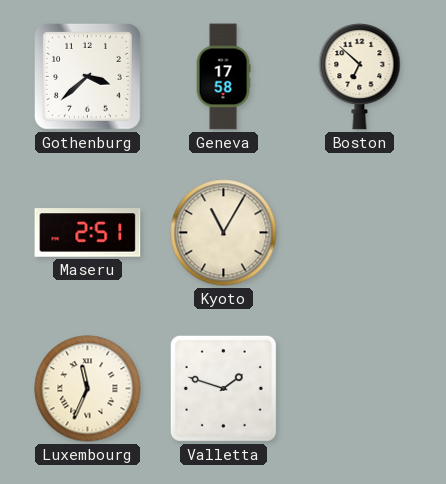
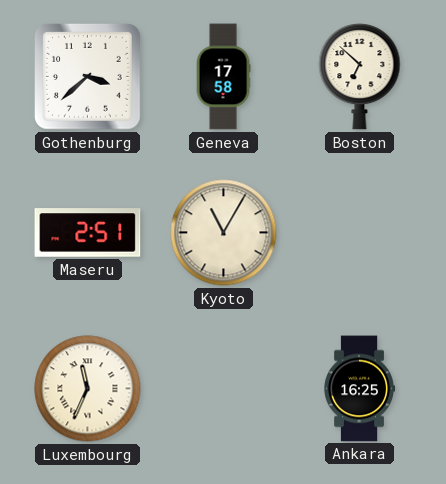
Valletta: 1:48 -> none
Ankara: none -> 16:25
